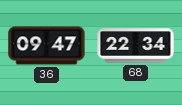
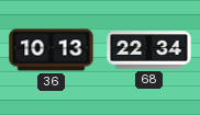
36: 09:47 -> 10:13
